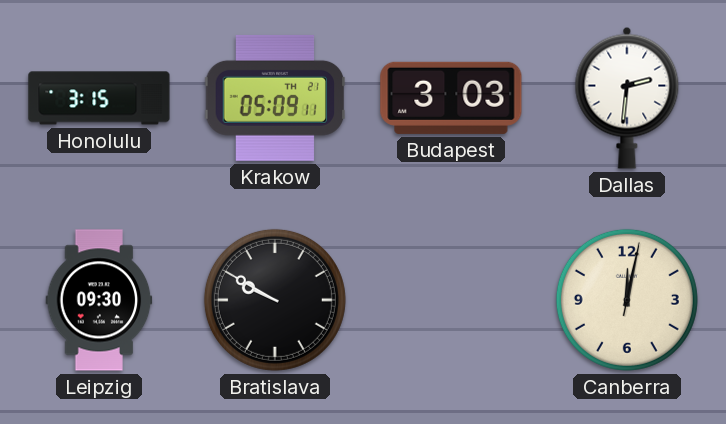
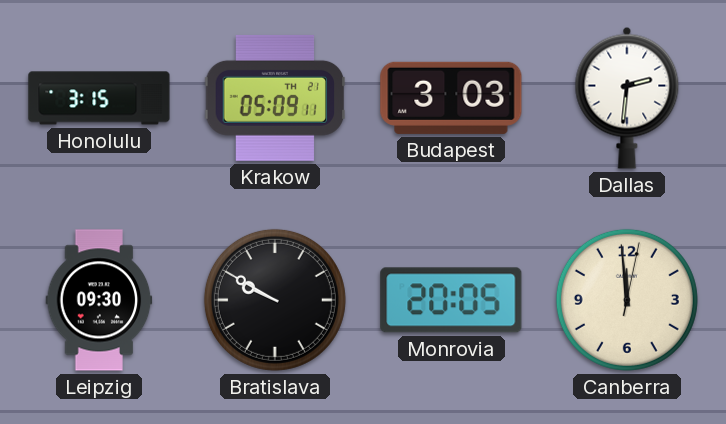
Monrovia: none -> 20:05
Canberra: 12:02 -> 11:59
